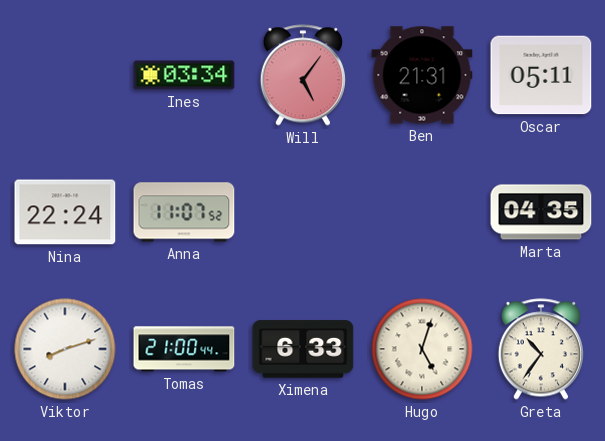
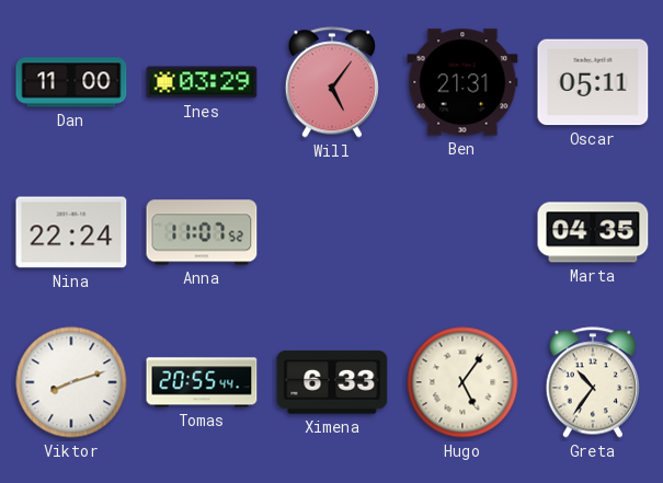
Dan: none -> 11:00
Ines: 03:34 -> 03:29
Tomas: 21:00 -> 20:55
Hugo: 5:03 -> 5:06
